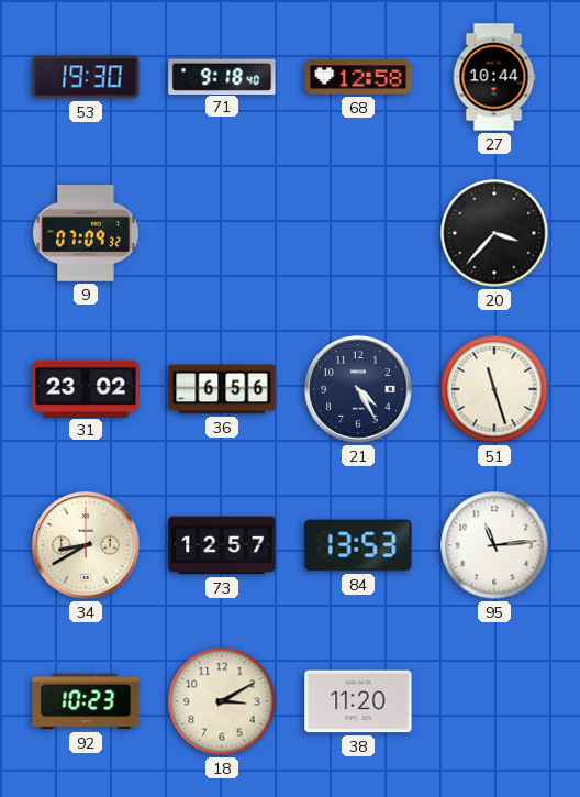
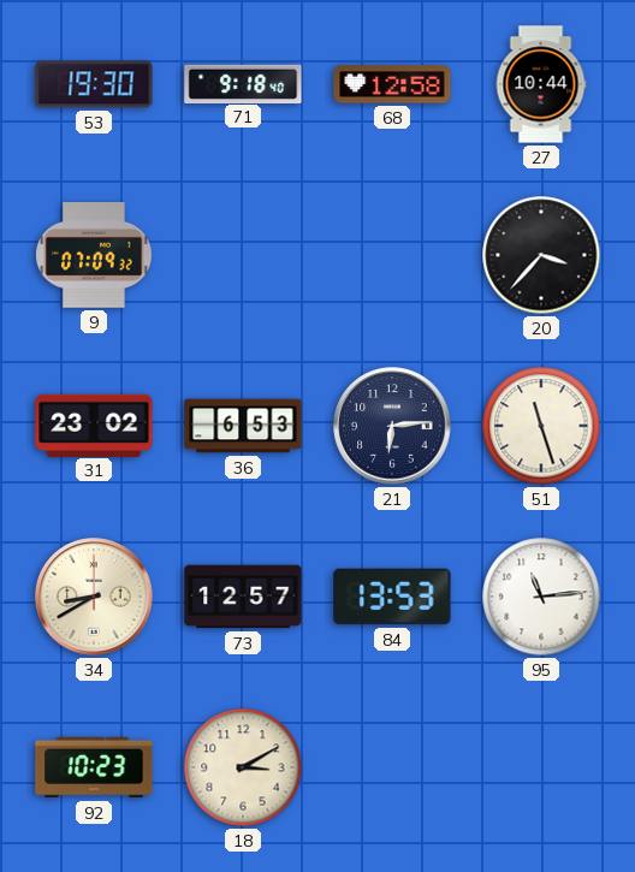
36: 6:56 -> 6:53
21: 4:25 -> 6:14
38: 11:20 -> none
